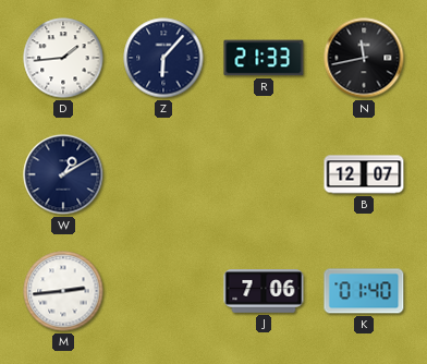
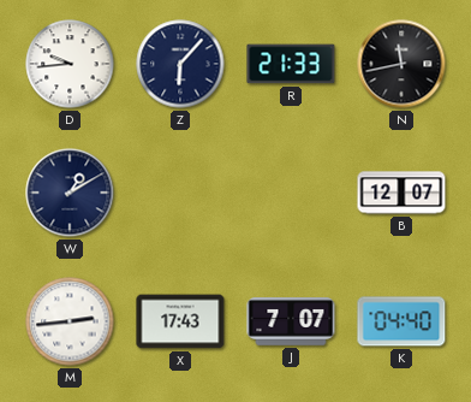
D: 1:44 -> 9:44
X: none -> 17:43
J: 7:06 -> 7:07
K: 01:40 -> 04:40
